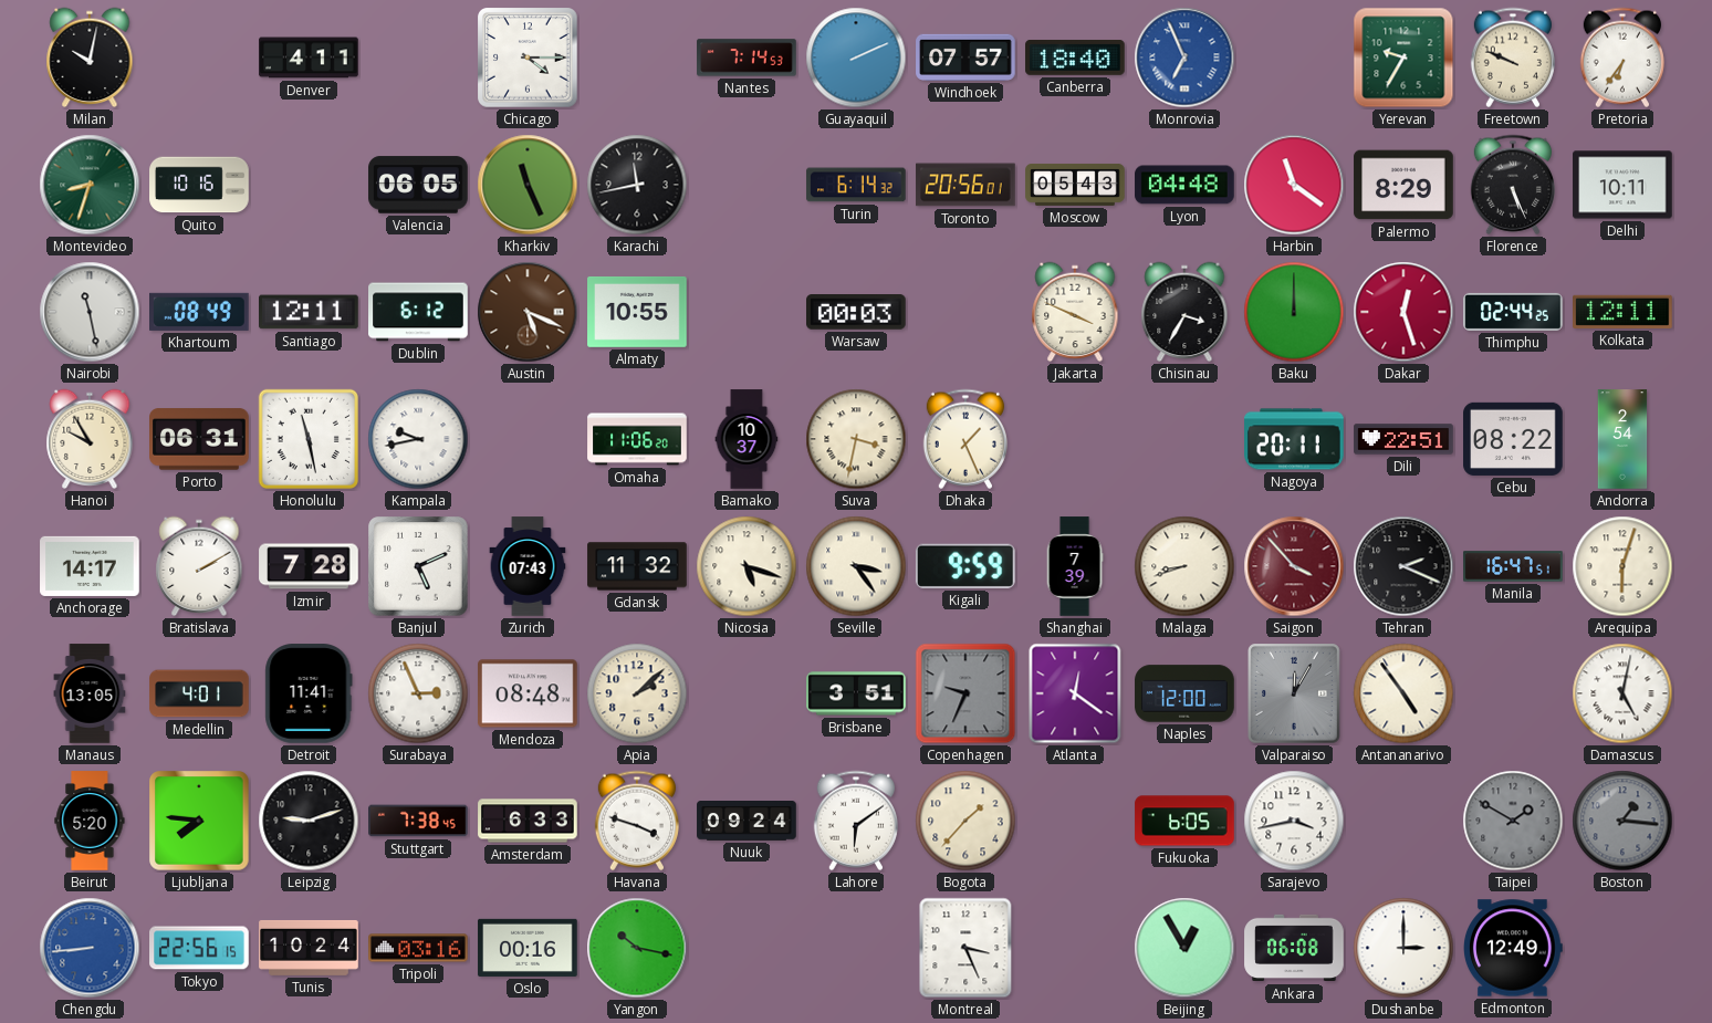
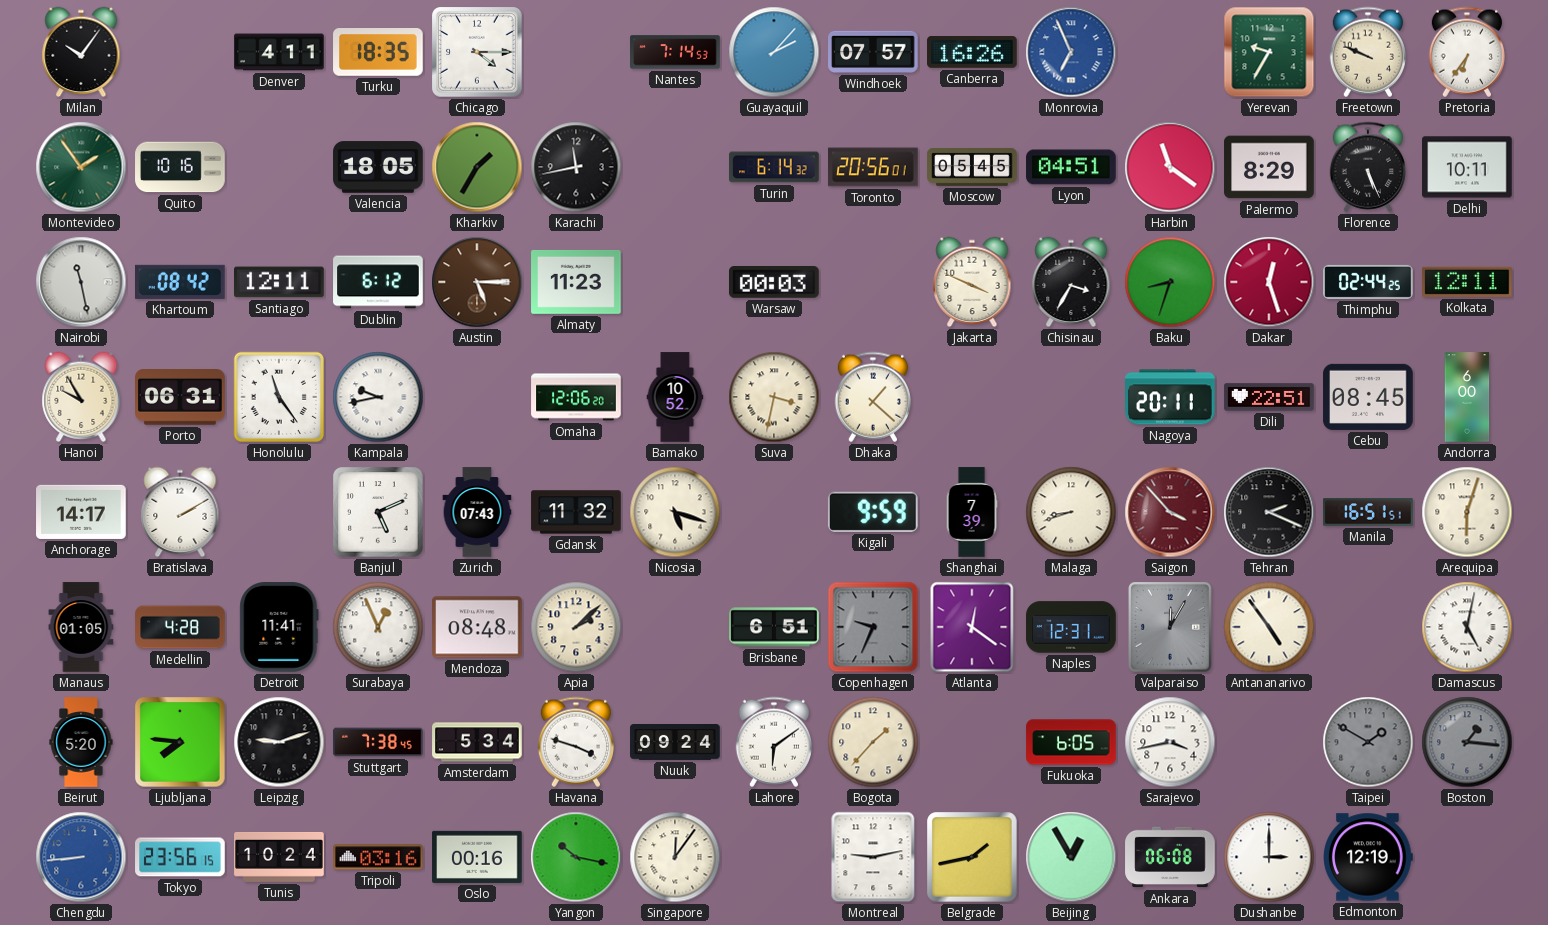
Milan: 10:02 -> 10:06
Turku: none -> 18:35
Guayaquil: 2:11 -> 2:07
Canberra: 18:40 -> 16:26
Montevideo: 8:33 -> 1:54
Valencia: 06:05 -> 18:05
Kharkiv: 11:26 -> 1:35
Moscow: 05:43 -> 05:45
Lyon: 04:48 -> 04:51
Khartoum: 08:49 -> 08:42
Austin: 5:19 -> 5:15
Almaty: 10:55 -> 11:23
Baku: 12:00 -> 8:33
Honolulu: 11:28 -> 11:24
Omaha: 11:06 -> 12:06
Bamako: 10:37 -> 10:52
Dhaka: 1:26 -> 1:22
Cebu: 08:22 -> 08:45
Andorra: 2:54 -> 6:00
Izmir: 7:28 -> none
Seville: 3:24 -> none
Manila: 16:47 -> 16:51
Manaus: 13:05 -> 01:05
Medellin: 4:01 -> 4:28
Surabaya: 2:56 -> 12:56
Brisbane: 3:51 -> 6:51
Naples: 12:00 -> 12:31
Amsterdam: 6:33 -> 5:34
Tokyo: 22:56 -> 23:56
Singapore: none -> 12:06
Montreal: 3:26 -> 9:13
Belgrade: none -> 1:43
Edmonton: 12:49 -> 12:19
